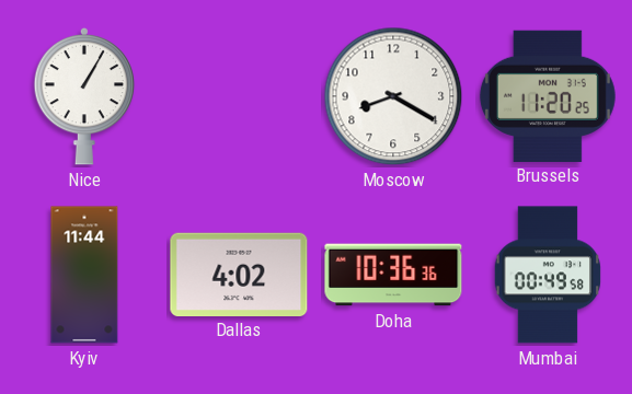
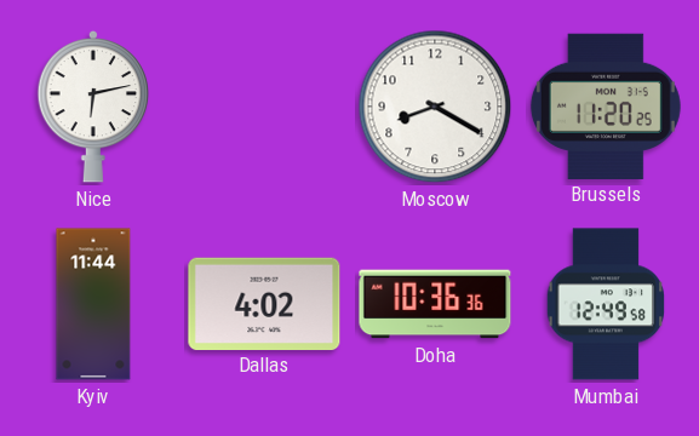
Nice: 1:05 -> 6:13
Mumbai: 00:49 -> 12:49
